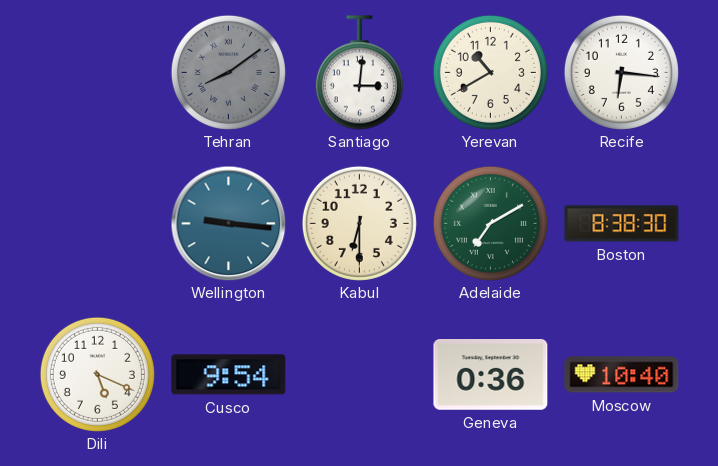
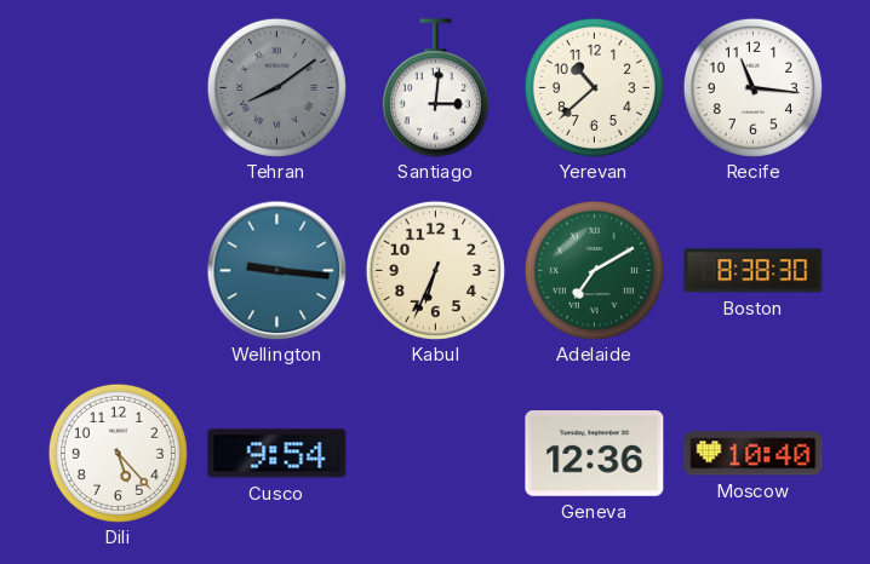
Yerevan: 10:40 -> 10:38
Recife: 6:16 -> 11:16
Kabul: 6:30 -> 6:34
Dili: 5:19 -> 5:23
Geneva: 0:36 -> 12:36
